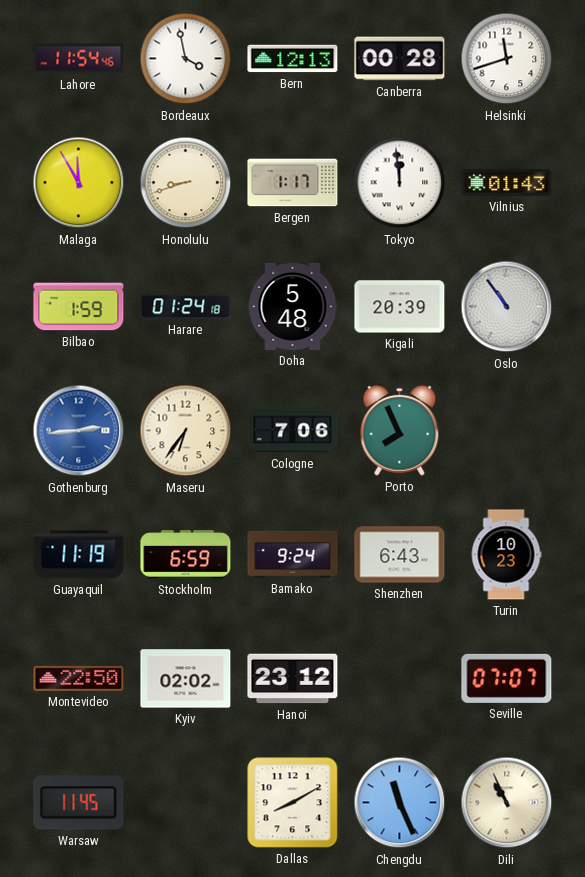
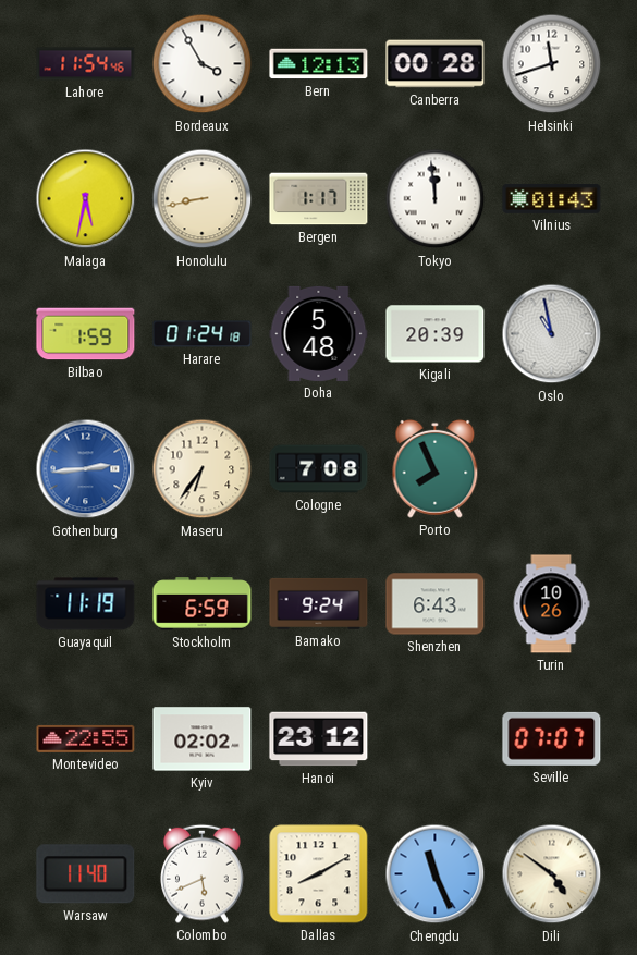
Bordeaux: 3:58 -> 3:55
Malaga: 11:55 -> 5:32
Honolulu: 8:42 -> 8:43
Oslo: 10:54 -> 10:58
Cologne: 7:06 -> 7:08
Turin: 10:23 -> 10:26
Montevideo: 22:50 -> 22:55
Warsaw: 11:45 -> 11:40
Colombo: none -> 5:41
Dili: 10:56 -> 4:51
